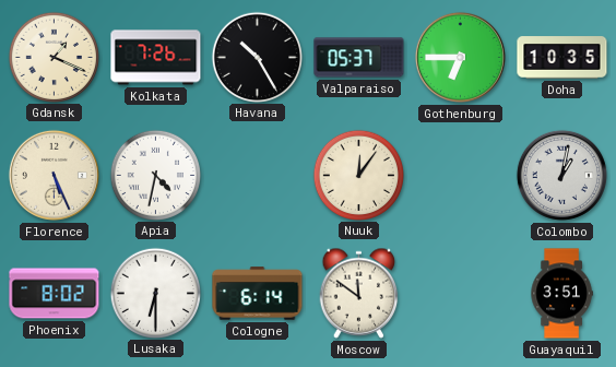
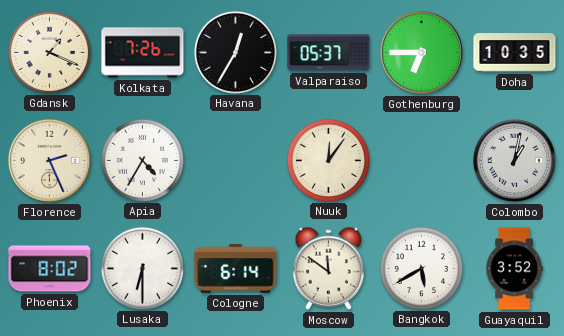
Havana: 10:25 -> 12:35
Florence: 5:26 -> 2:26
Apia: 4:32 -> 4:35
Bangkok: none -> 5:40
Guayaquil: 3:51 -> 3:52
